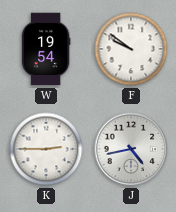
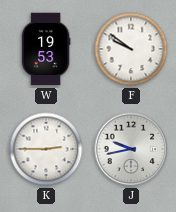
W: 19:54 -> 19:53
J: 4:43 -> 9:43
